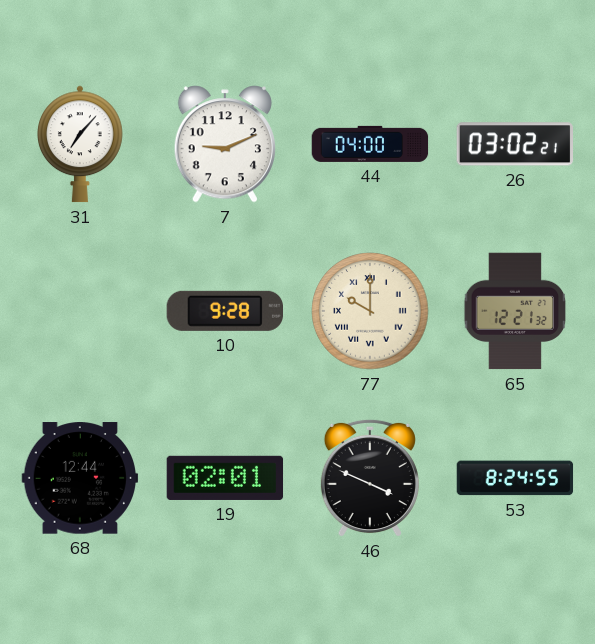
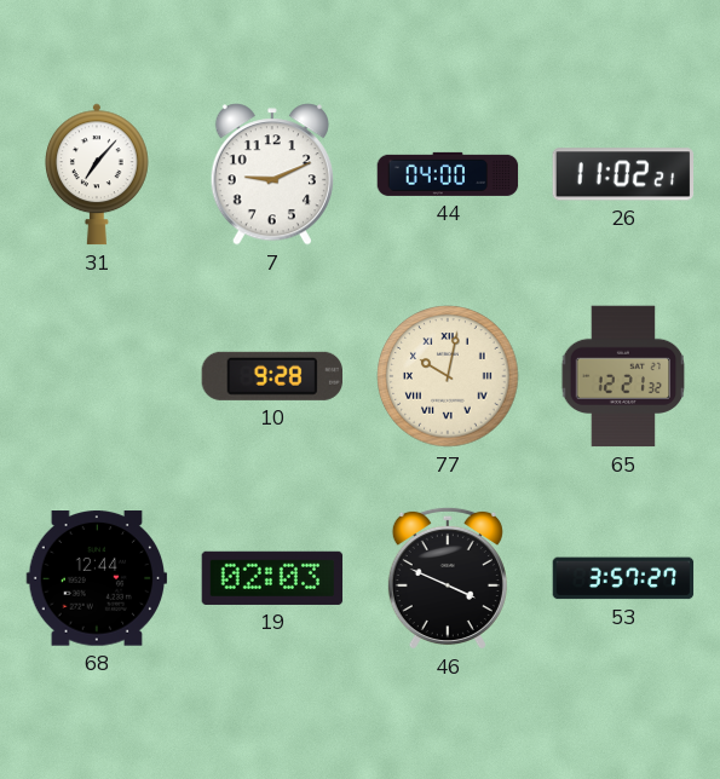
26: 03:02 -> 11:02
77: 10:00 -> 10:02
19: 02:01 -> 02:03
53: 8:24 -> 3:57
